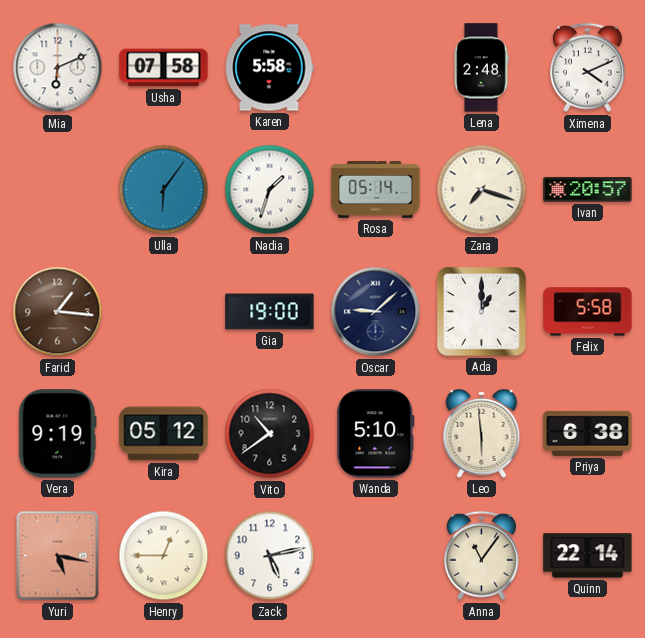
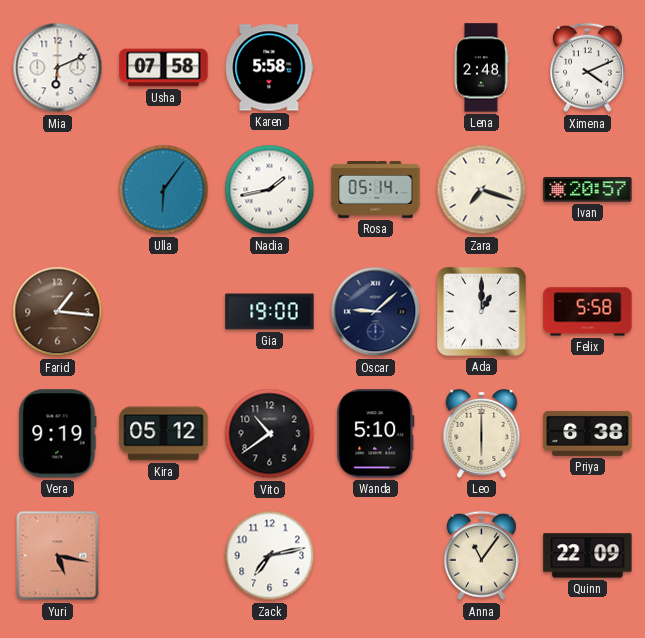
Nadia: 1:33 -> 1:43
Leo: 5:59 -> 6:00
Henry: 12:45 -> none
Zack: 5:13 -> 7:13
Quinn: 22:14 -> 22:09
